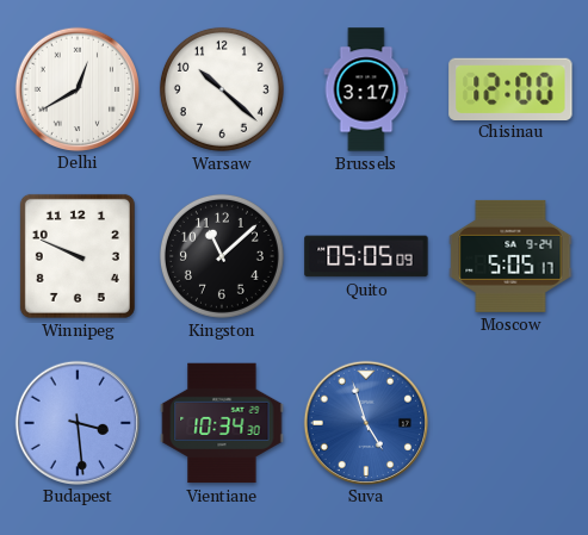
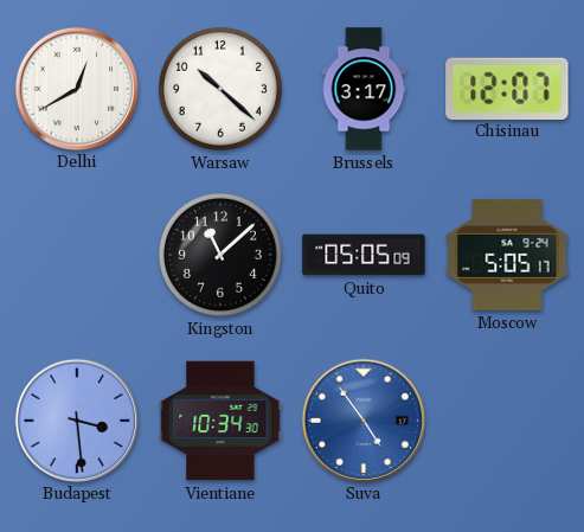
Chisinau: 12:00 -> 12:07
Winnipeg: 9:49 -> none
Suva: 4:57 -> 4:54
